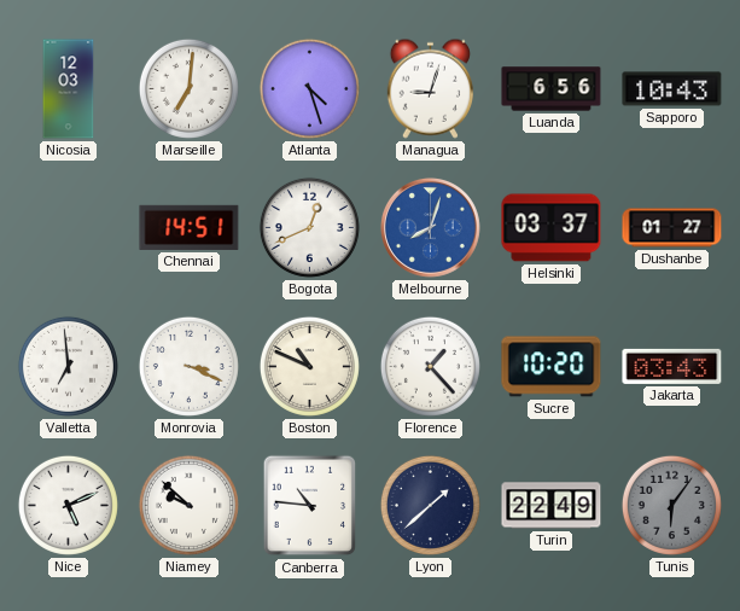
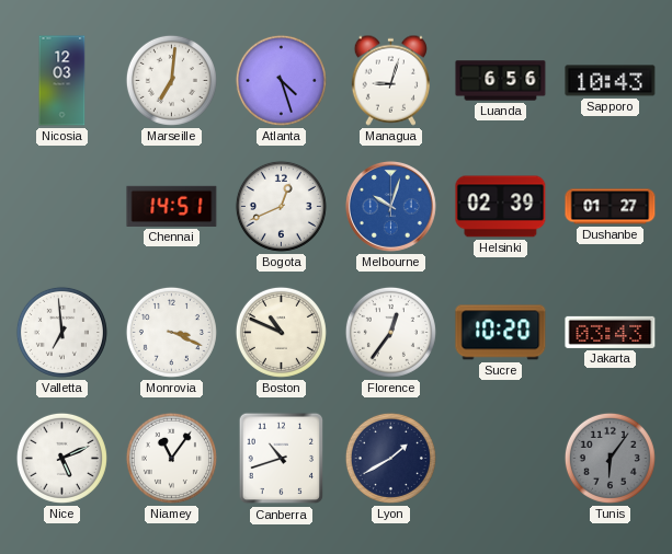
Melbourne: 8:03 -> 10:03
Helsinki: 03:37 -> 02:39
Florence: 1:23 -> 12:36
Niamey: 9:52 -> 11:06
Canberra: 10:46 -> 10:42
Lyon: 1:38 -> 1:40
Turin: 22:49 -> none
